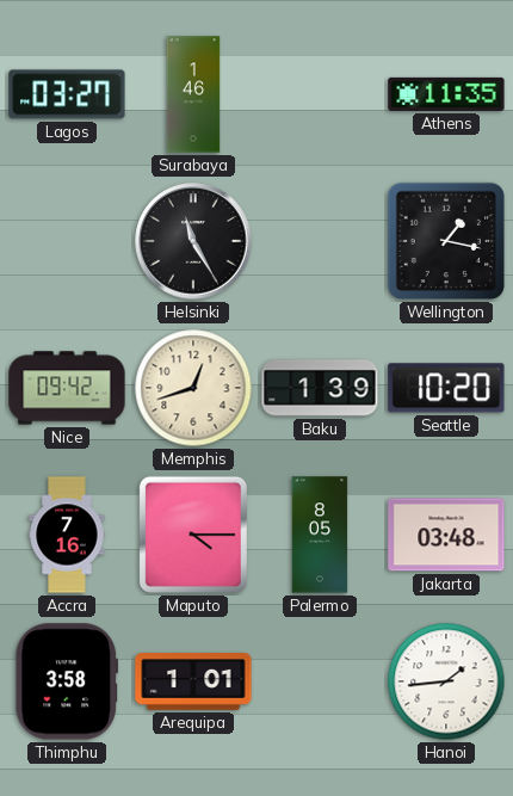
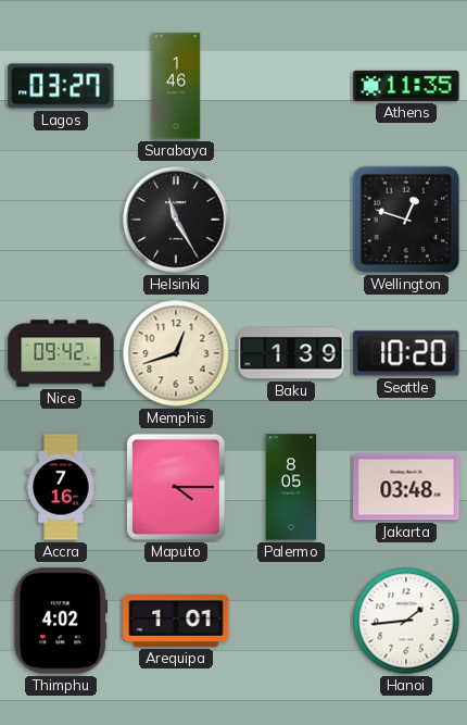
Wellington: 1:17 -> 12:48
Thimphu: 3:58 -> 4:02
